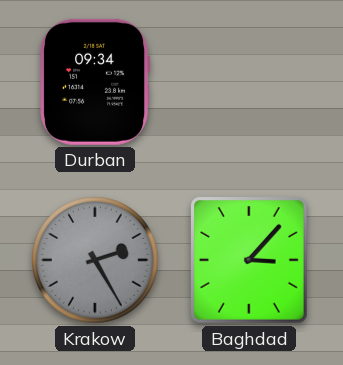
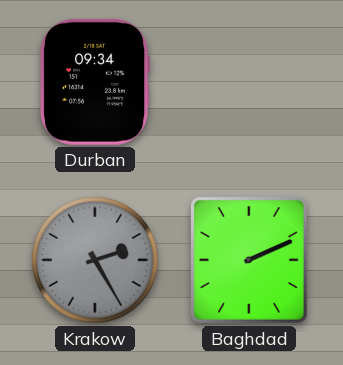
Baghdad: 3:07 -> 2:11
